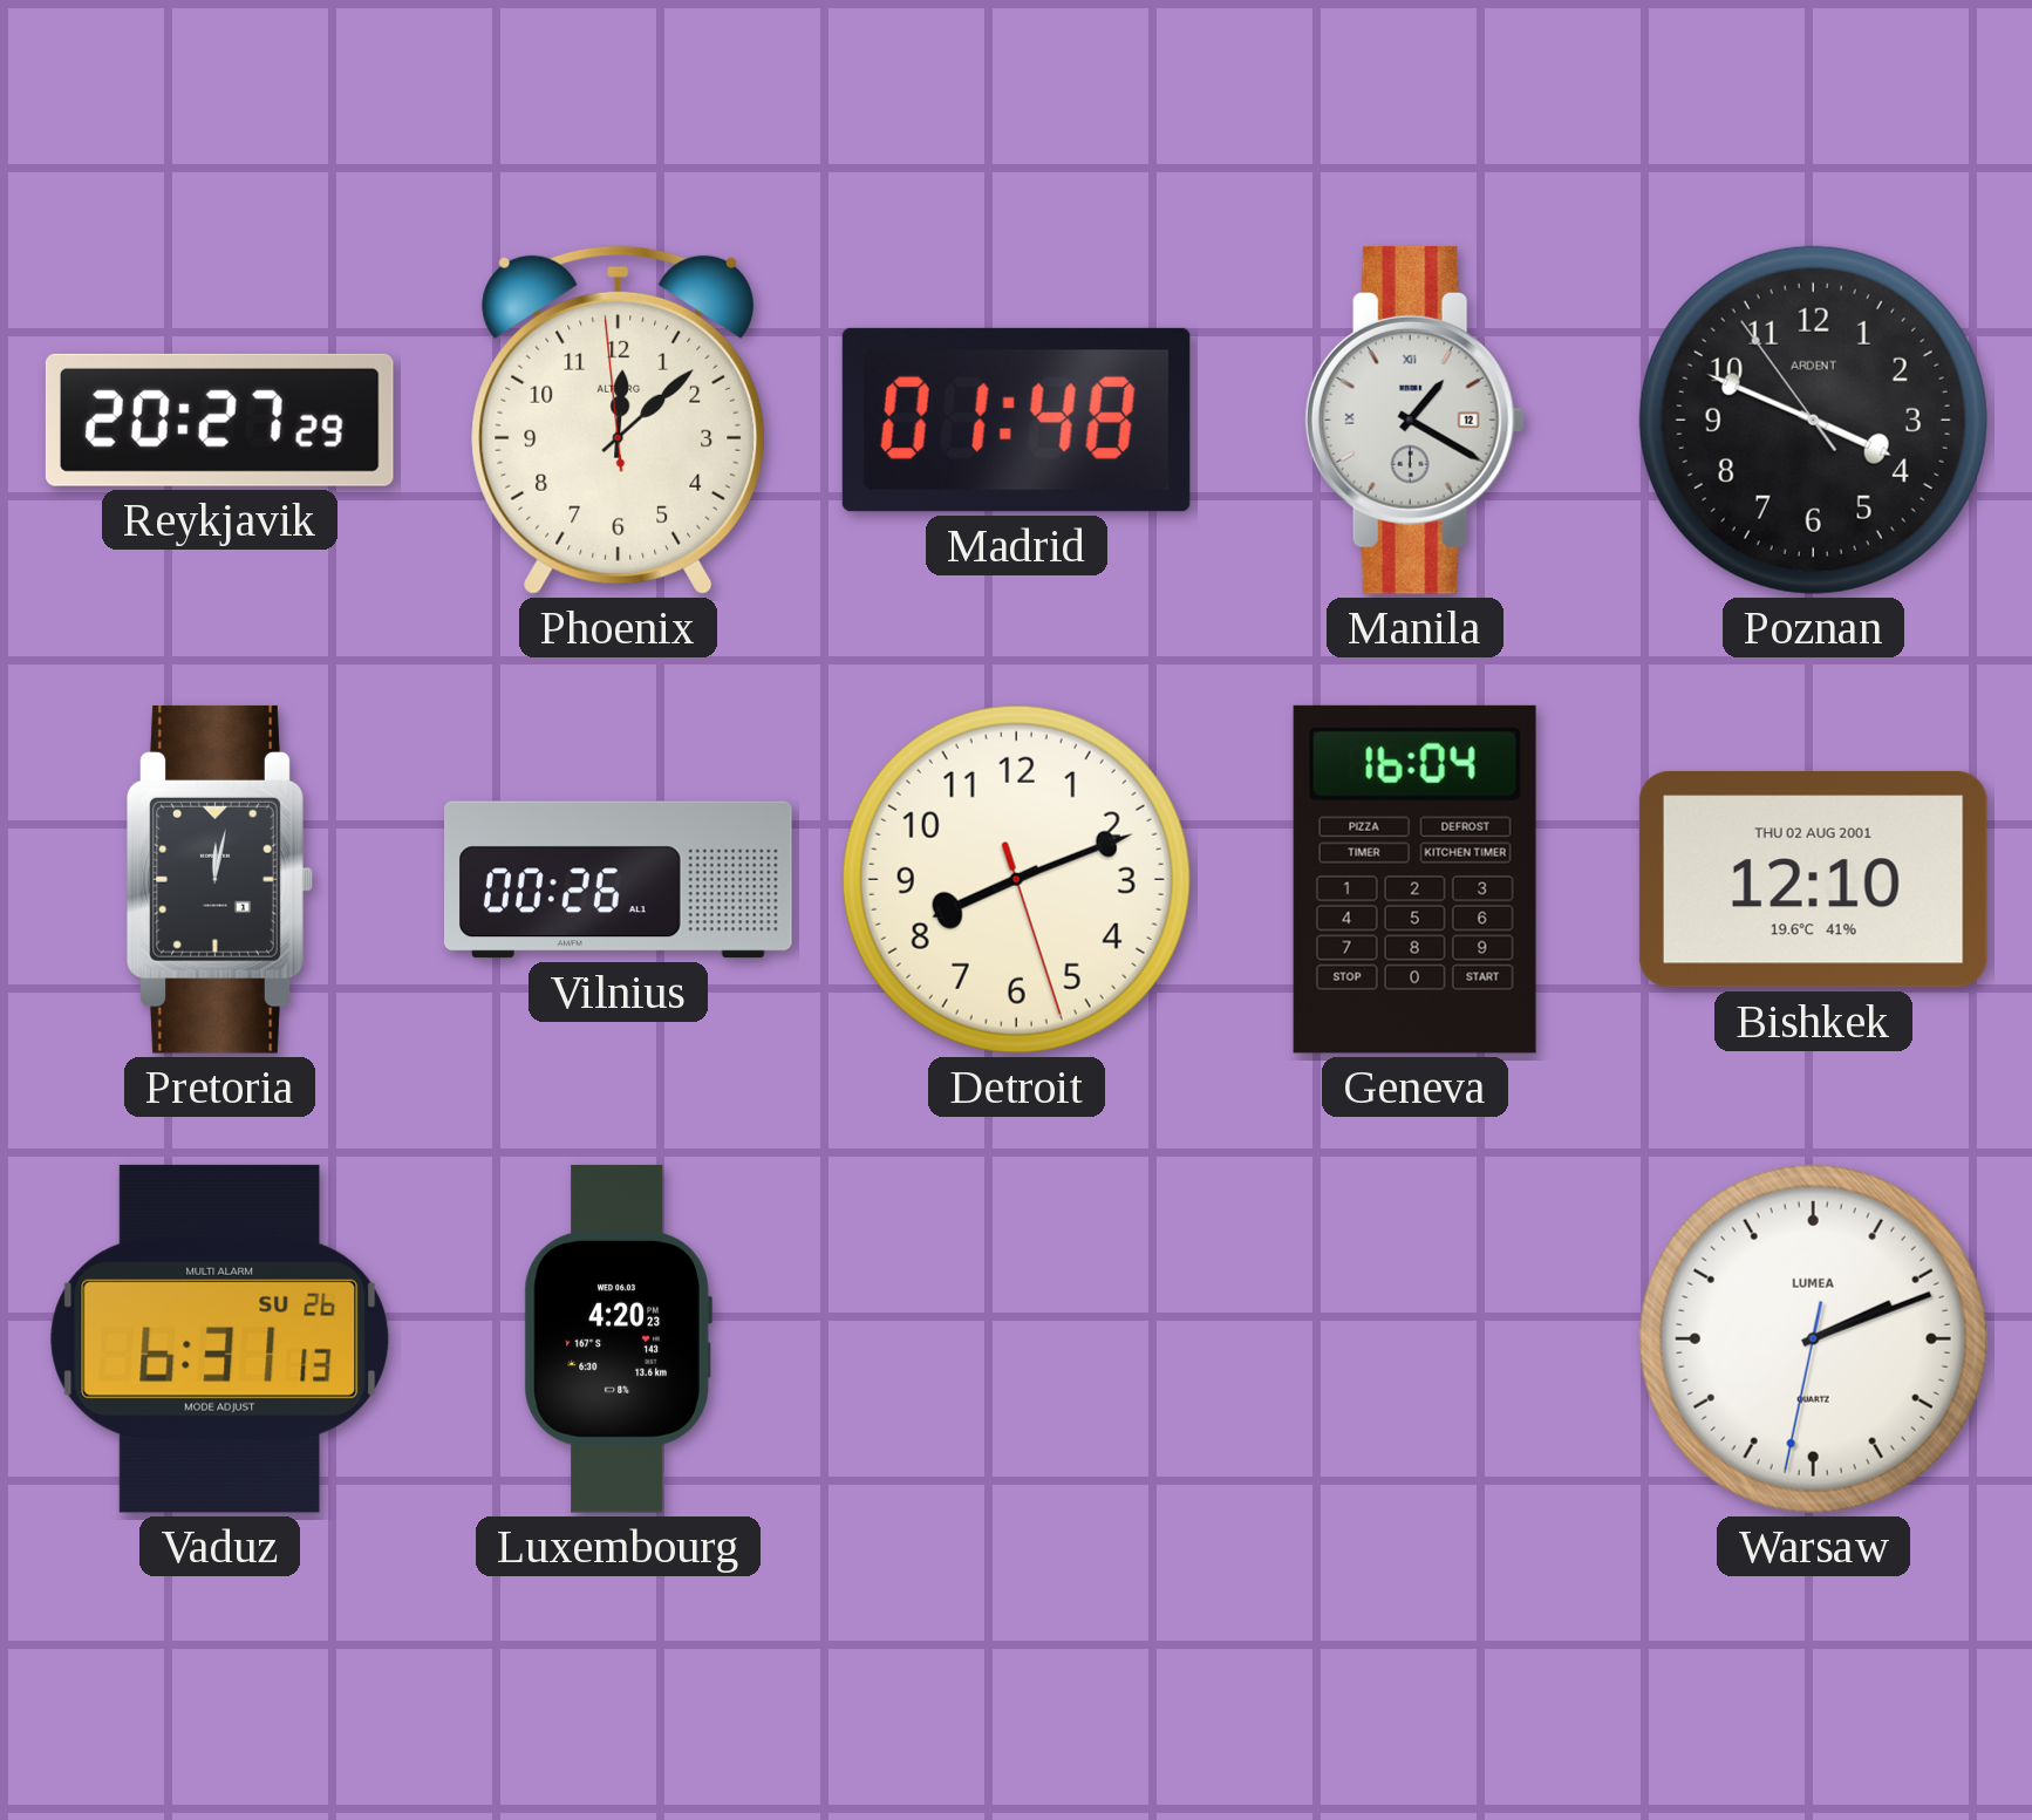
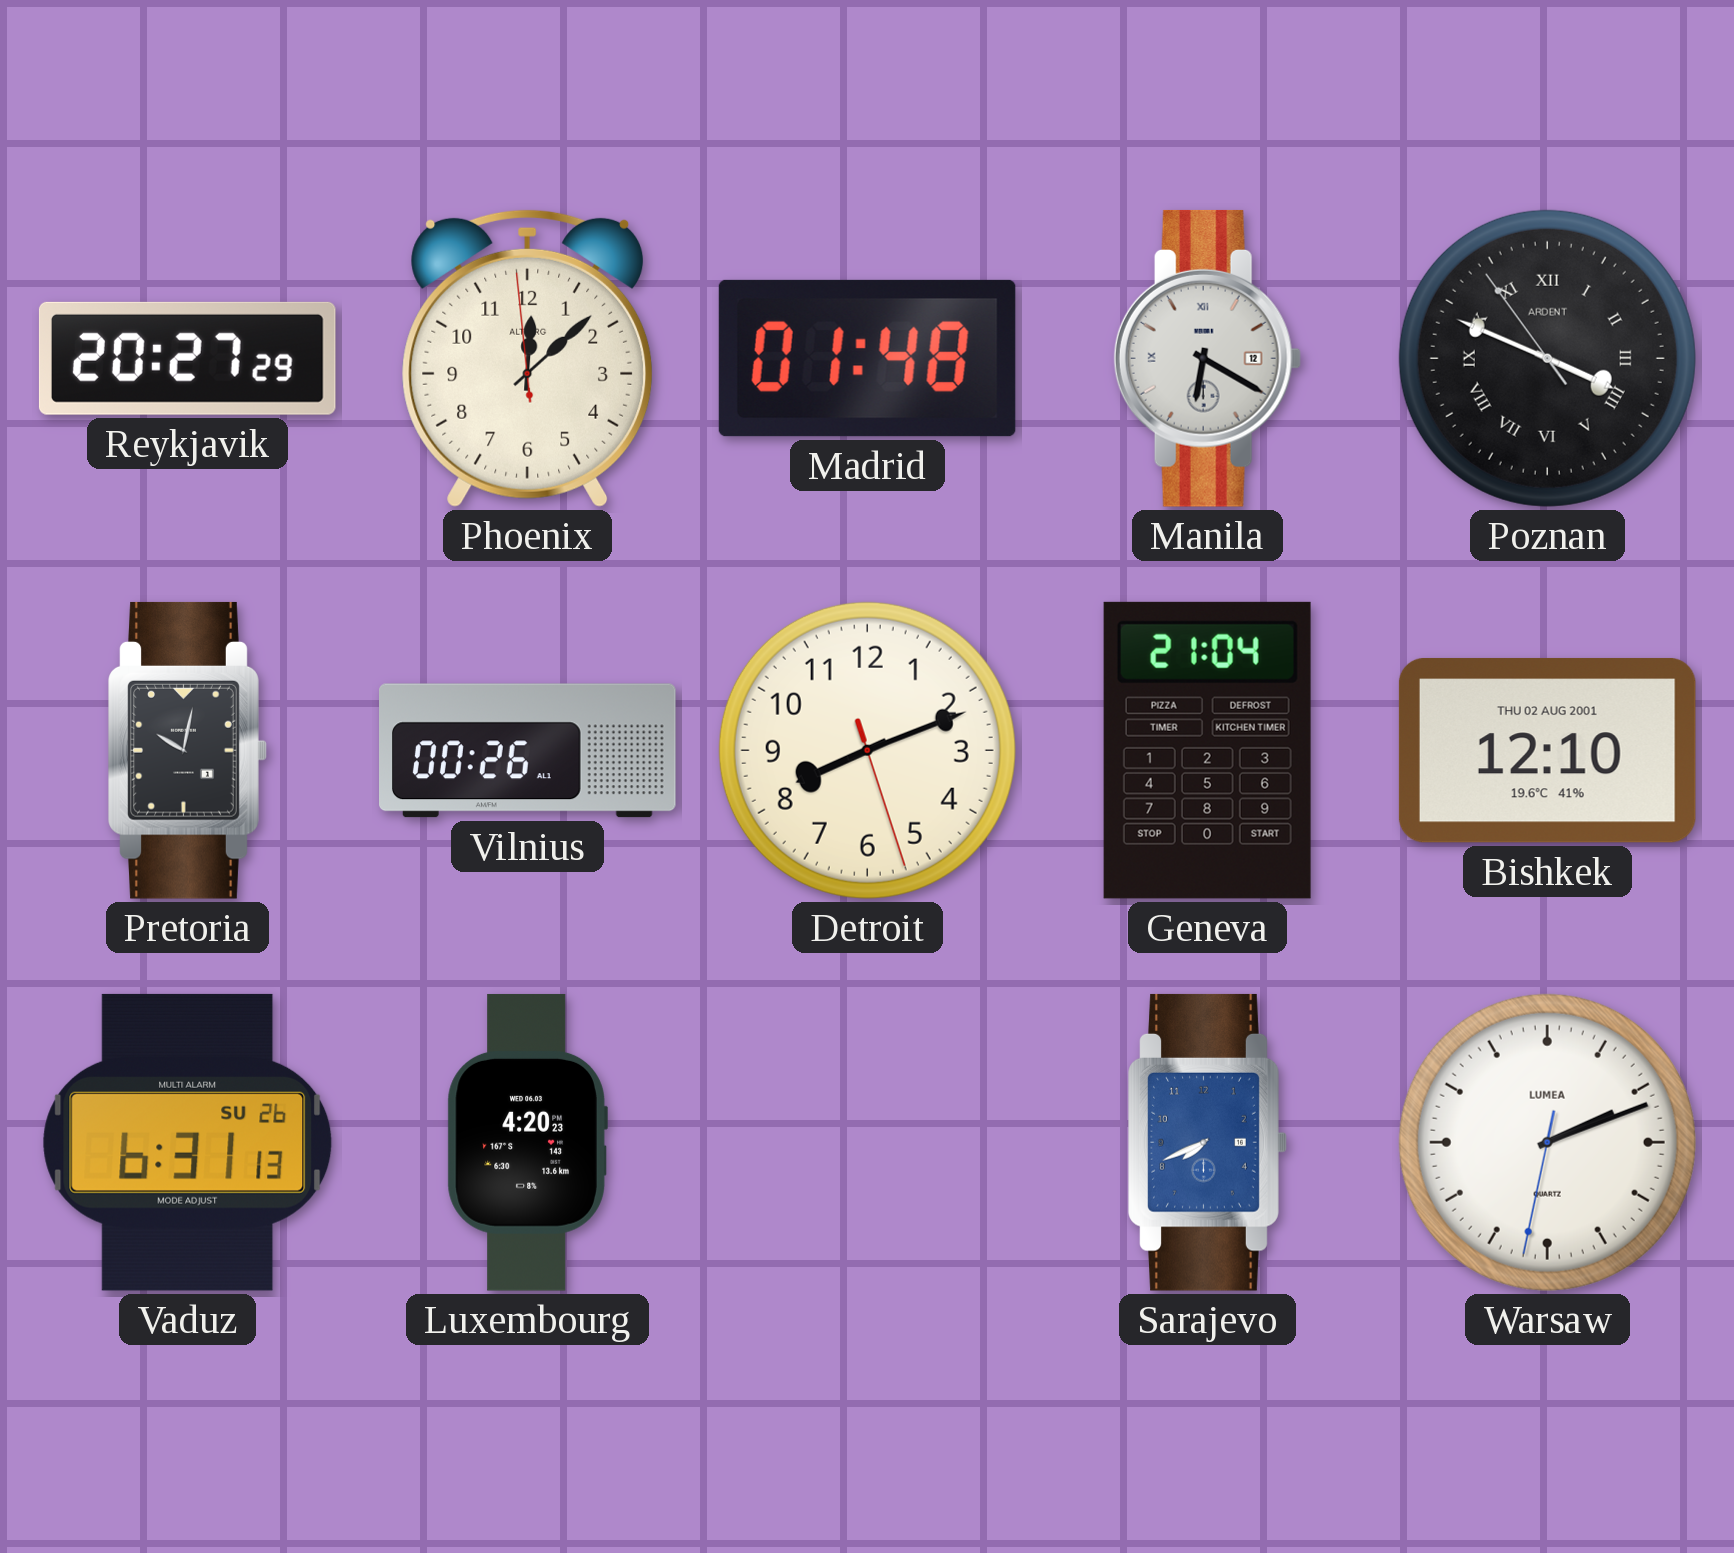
Manila: 1:20 -> 6:20
Poznan numerals: Arabic -> Roman
Pretoria: 12:02 -> 10:02
Geneva: 16:04 -> 21:04
Sarajevo: none -> 7:41
